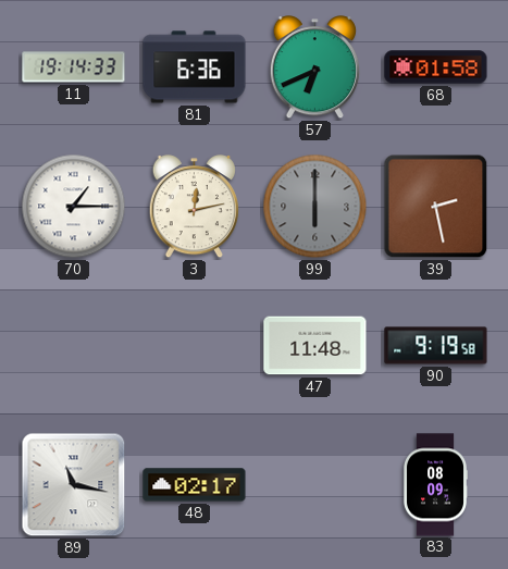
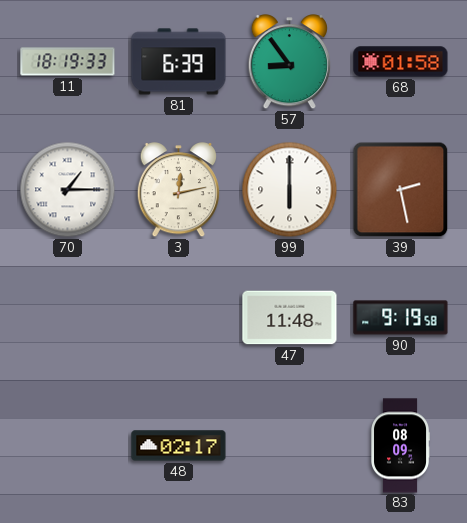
11: 19:14 -> 18:19
81: 6:36 -> 6:39
57: 6:41 -> 8:54
99 dial: grey -> white
89: 11:17 -> none
